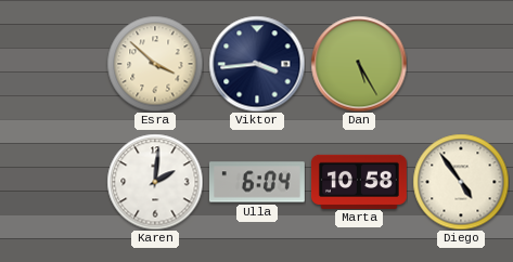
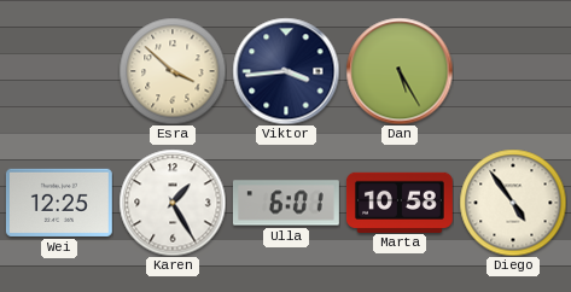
Wei: none -> 12:25
Karen: 2:01 -> 1:25
Ulla: 6:04 -> 6:01
